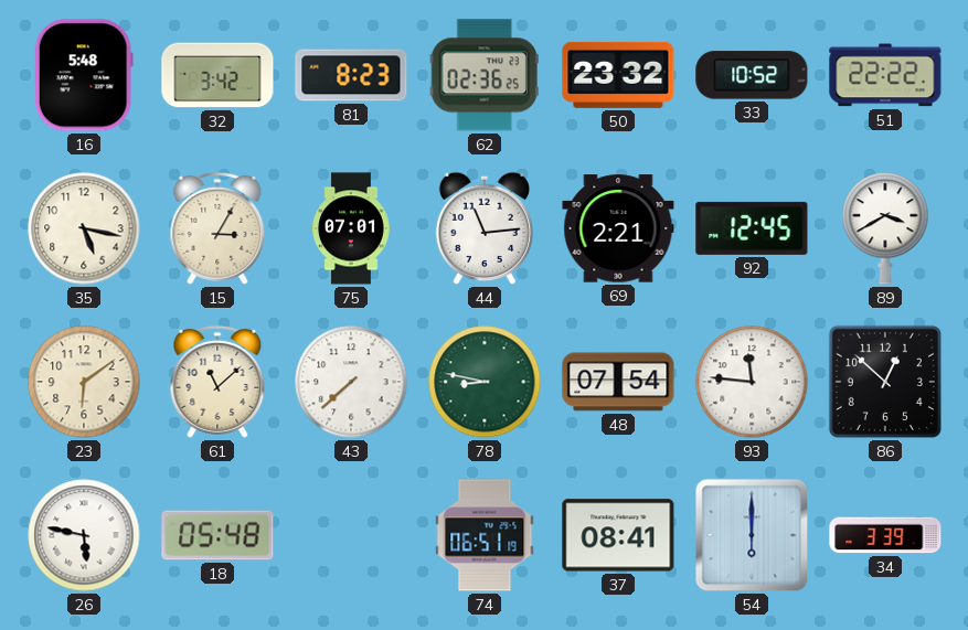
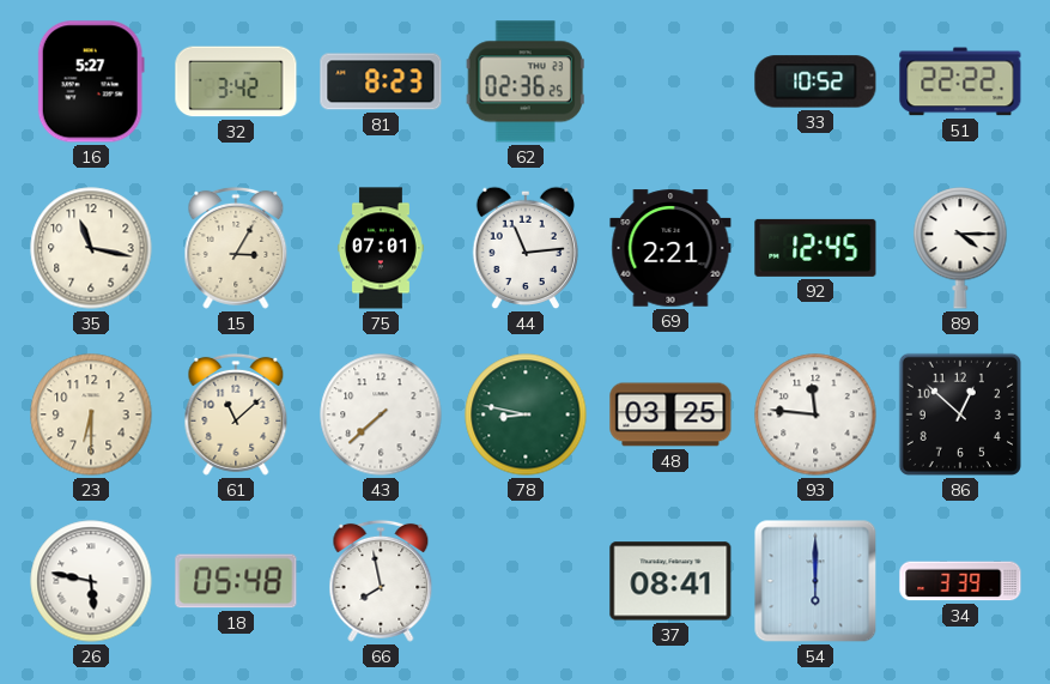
16: 5:48 -> 5:27
50: 23:32 -> none
35: 5:17 -> 11:17
89: 3:40 -> 4:15
23: 6:09 -> 6:30
48: 07:54 -> 03:25
66: none -> 7:58
74: 06:51 -> none
